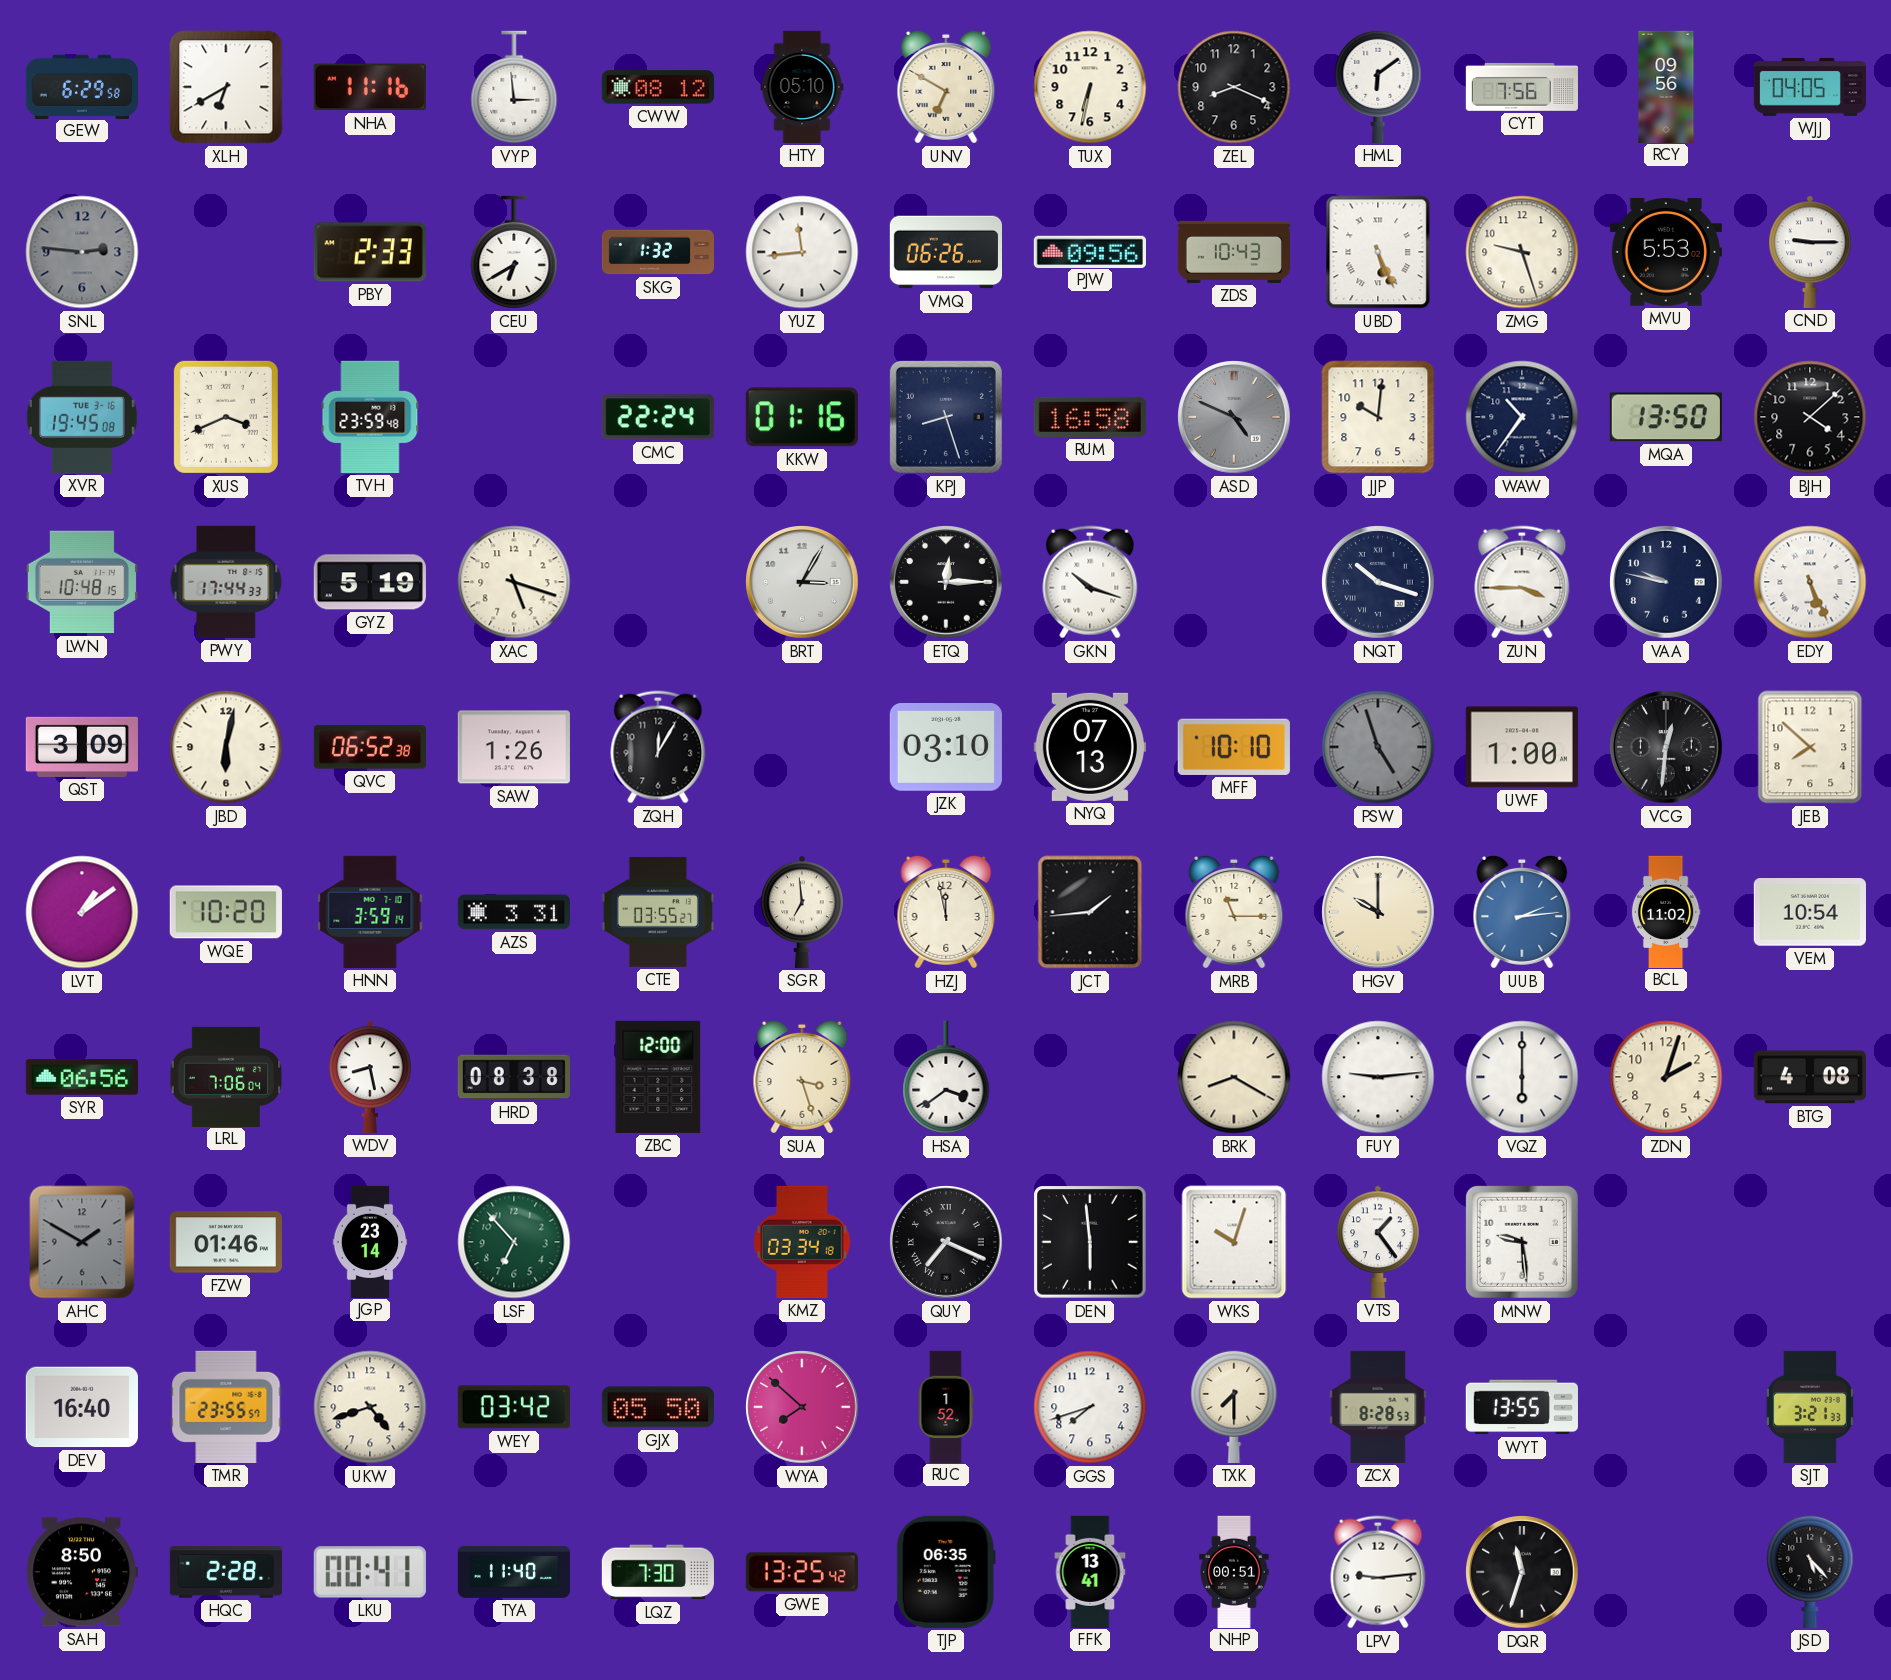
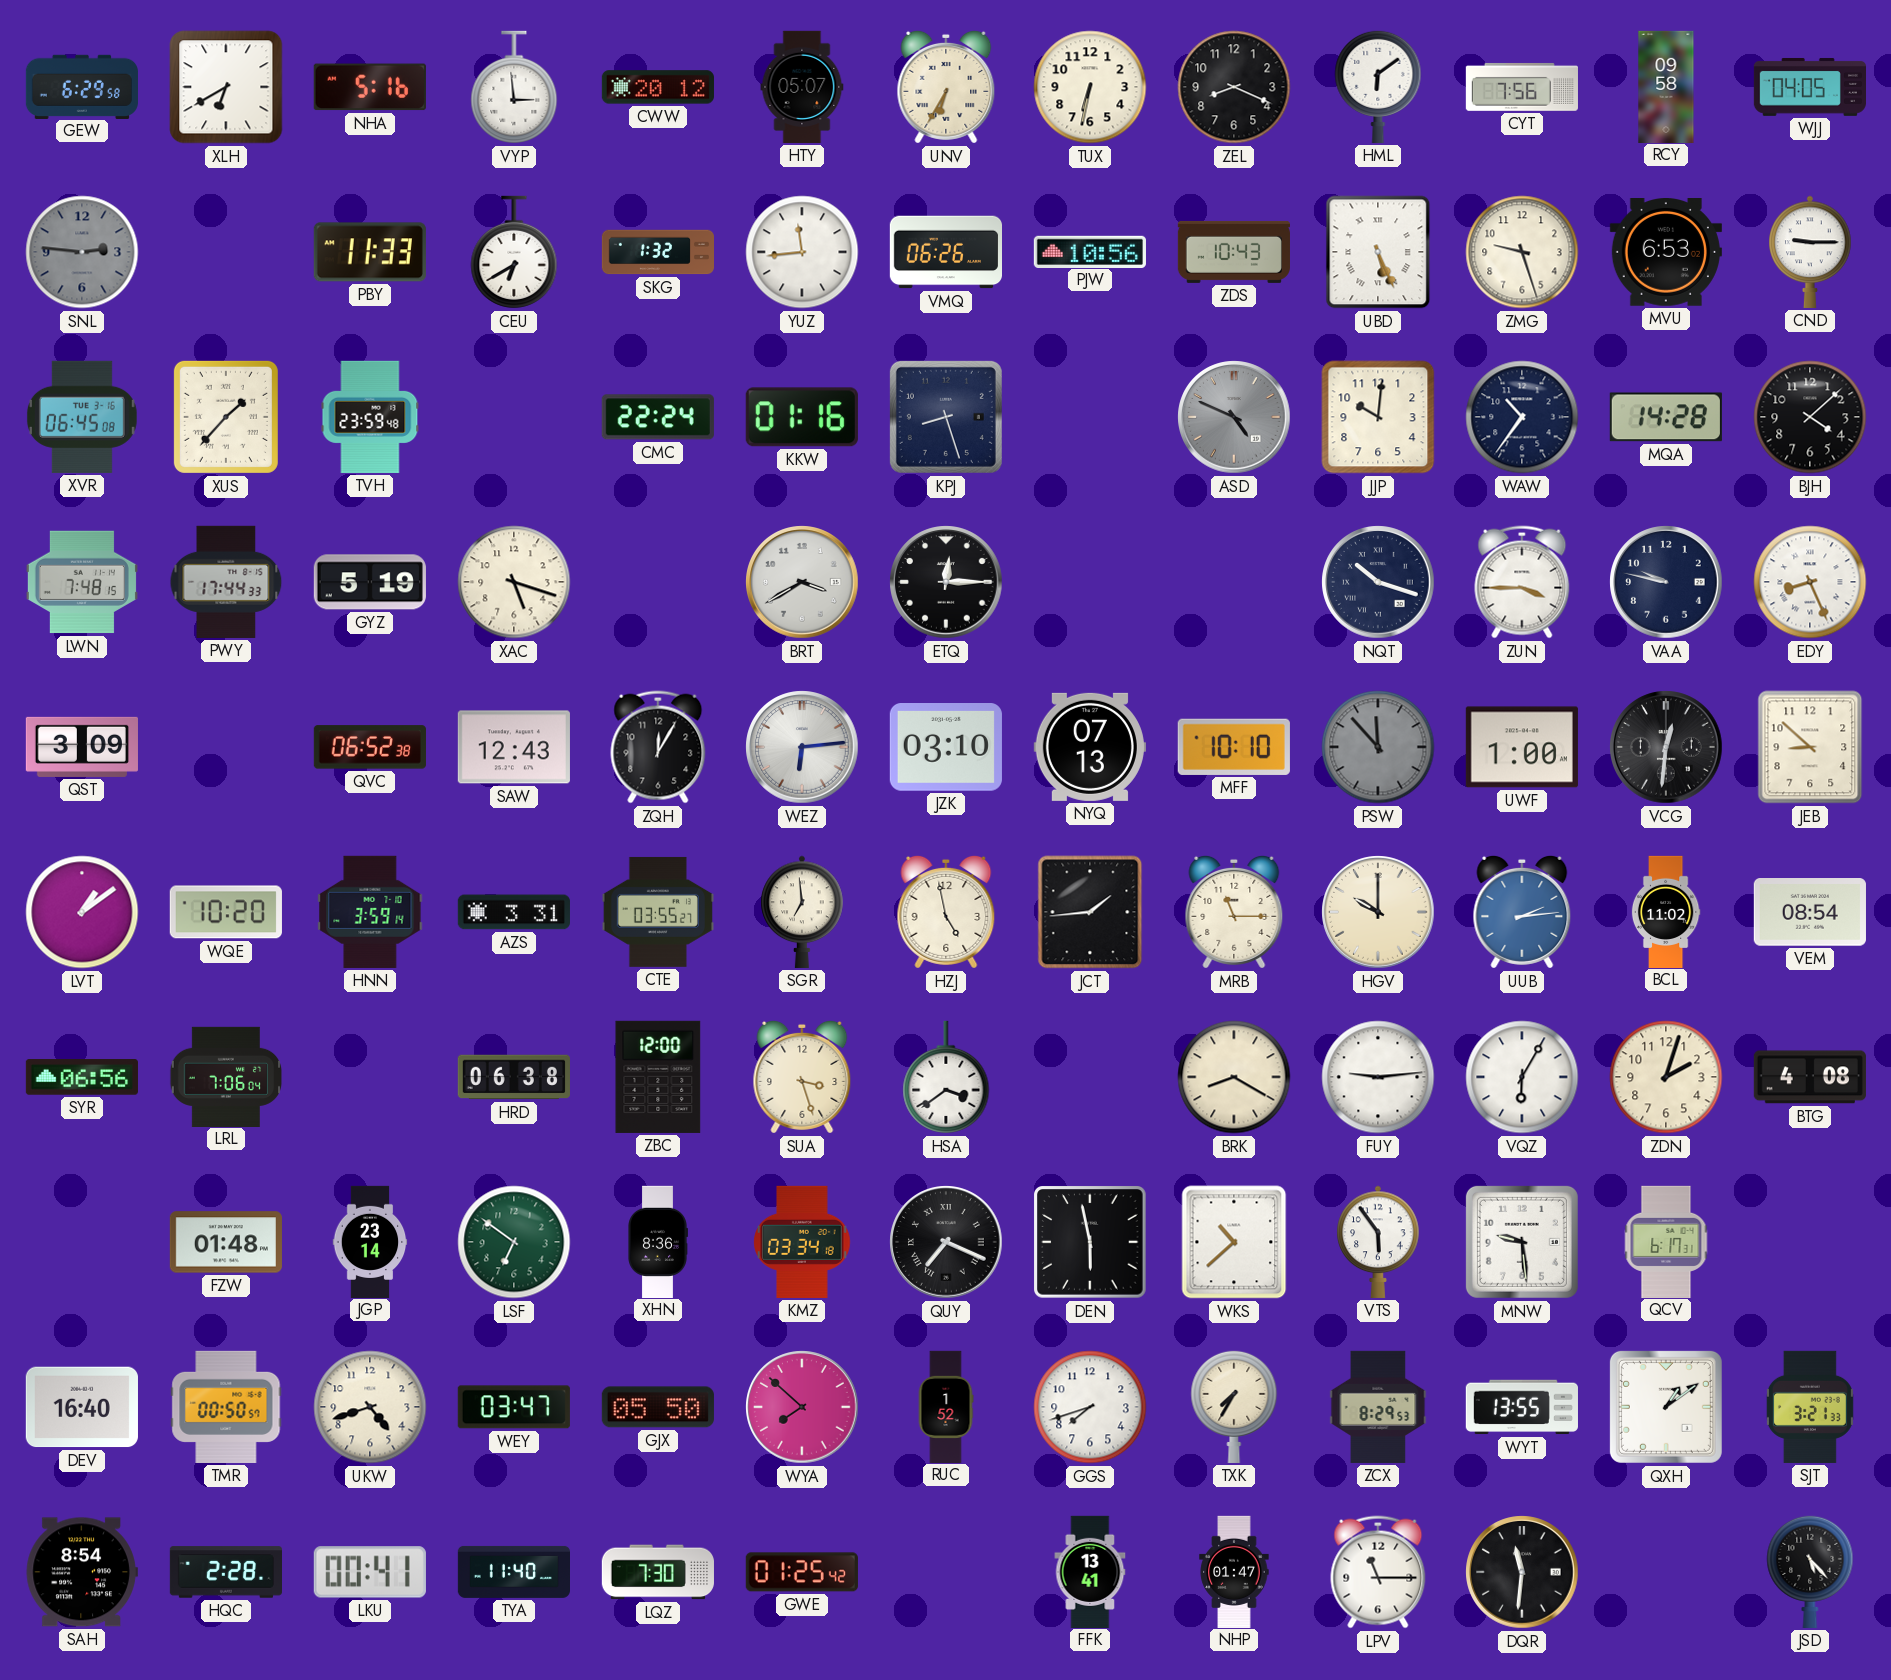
NHA: 11:16 -> 5:16
CWW: 08:12 -> 20:12
HTY: 05:10 -> 05:07
UNV: 6:50 -> 6:35
RCY: 09:56 -> 09:58
PBY: 2:33 -> 11:33
PJW: 09:56 -> 10:56
MVU: 5:53 -> 6:53
XVR: 19:45 -> 06:45
XUS: 3:41 -> 1:37
RUM: 16:58 -> none
MQA: 13:50 -> 14:28
LWN: 10:48 -> 7:48
BRT: 3:05 -> 3:40
GKN: 10:18 -> none
EDY: 5:26 -> 8:26
JBD: 6:02 -> none
SAW: 1:26 -> 12:43
WEZ: none -> 6:14
PSW: 4:57 -> 11:53
JEB: 7:52 -> 8:52
HZJ: 11:58 -> 4:58
VEM: 10:54 -> 08:54
WDV: 8:28 -> none
HRD: 08:38 -> 06:38
VQZ: 6:00 -> 6:05
AHC: 1:50 -> none
FZW: 01:46 -> 01:48
LSF: 6:53 -> 6:51
XHN: none -> 8:36
DEN: 5:59 -> 5:58
WKS: 10:03 -> 10:38
VTS: 1:24 -> 5:54
QCV: none -> 6:17
TMR: 23:55 -> 00:50
WEY: 03:42 -> 03:47
TXK: 7:30 -> 7:35
ZCX: 8:28 -> 8:29
QXH: none -> 1:09
SAH: 8:50 -> 8:54
GWE: 13:25 -> 01:25
TJP: 06:35 -> none
NHP: 00:51 -> 01:47
LPV: 9:14 -> 11:15
DQR: 11:33 -> 11:31
